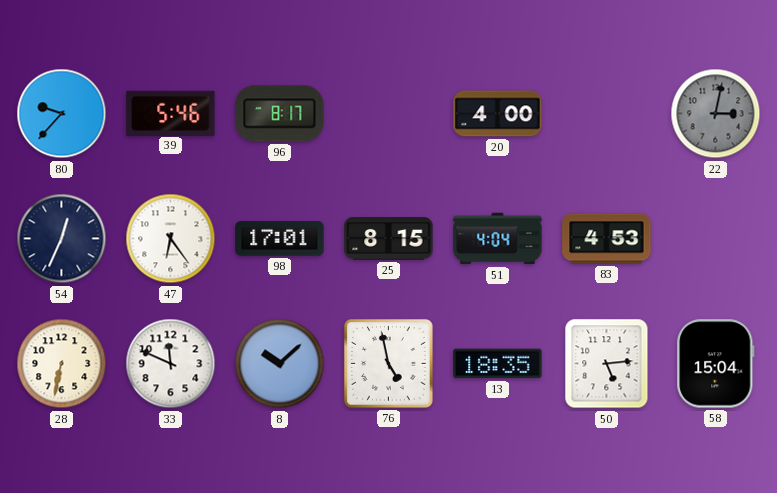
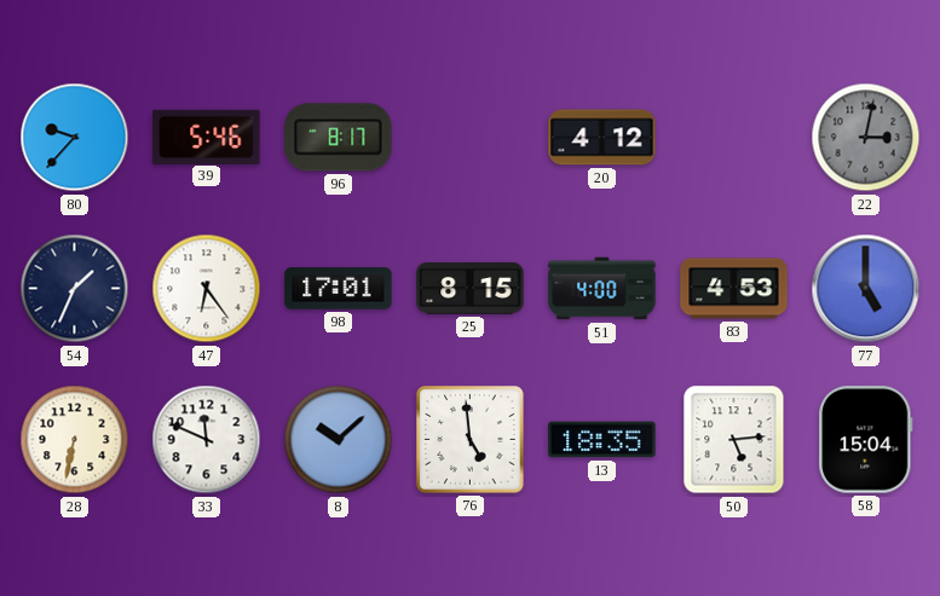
20: 4:00 -> 4:12
54: 12:34 -> 1:34
51: 4:04 -> 4:00
77: none -> 5:00
76: 4:58 -> 4:59
